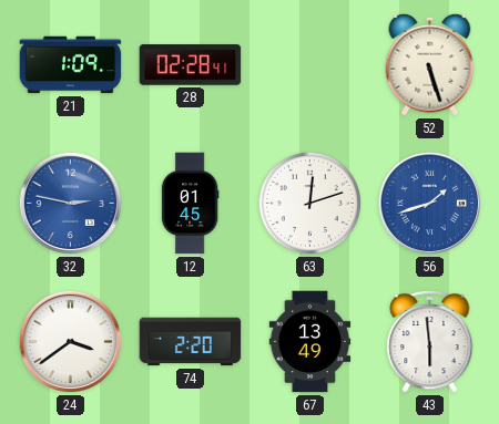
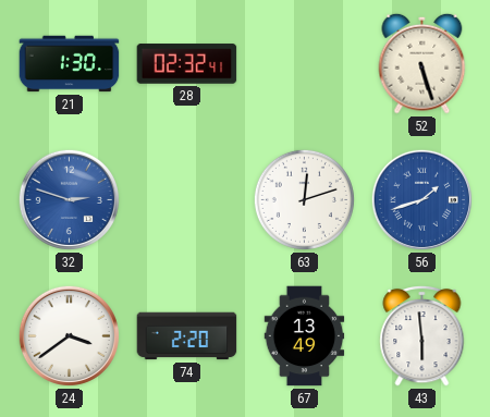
21: 1:09 -> 1:30
28: 02:28 -> 02:32
32: 2:47 -> 2:48
12: 01:45 -> none
